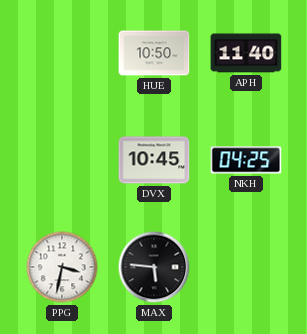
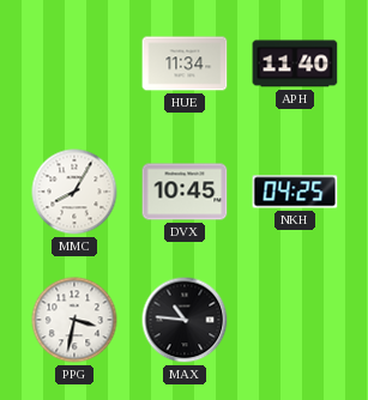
HUE: 10:50 -> 11:34
MMC: none -> 8:05
MAX: 5:46 -> 10:46
